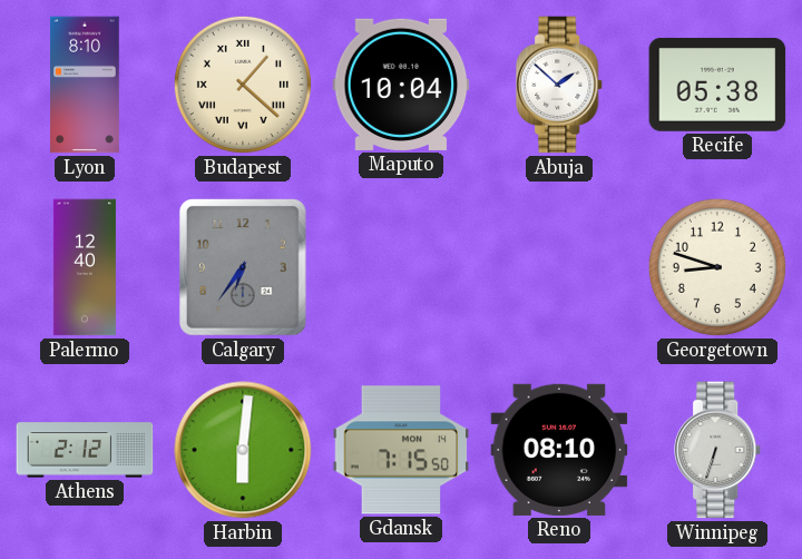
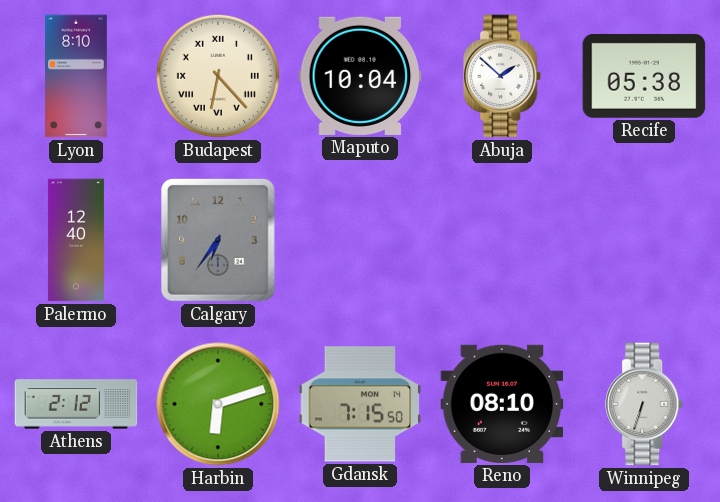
Budapest: 1:22 -> 6:23
Georgetown: 8:48 -> none
Harbin: 6:01 -> 6:12
